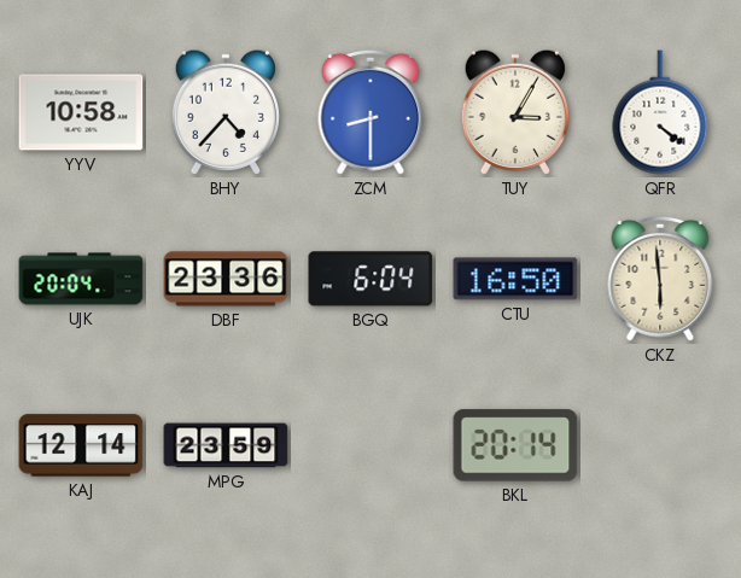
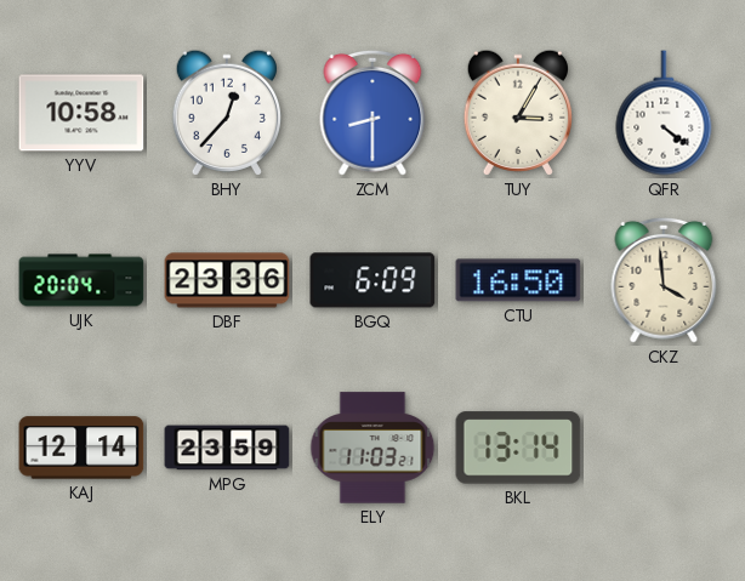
BHY: 4:37 -> 12:37
BGQ: 6:04 -> 6:09
CKZ: 5:59 -> 3:59
ELY: none -> 11:03
BKL: 20:14 -> 13:14
